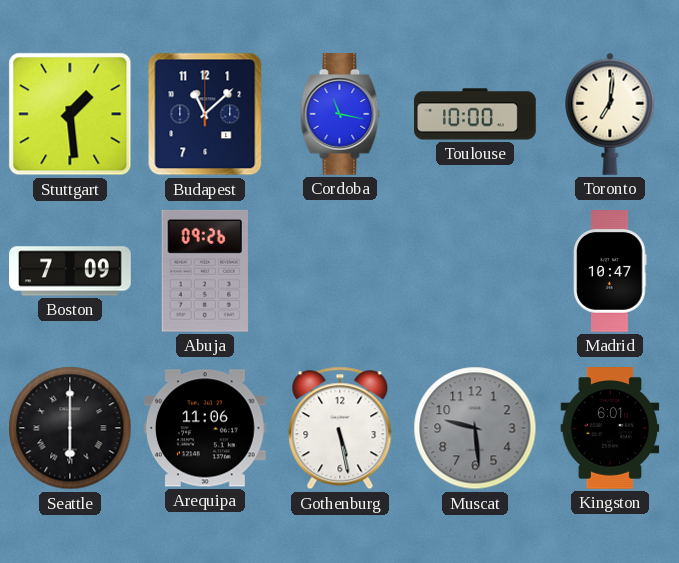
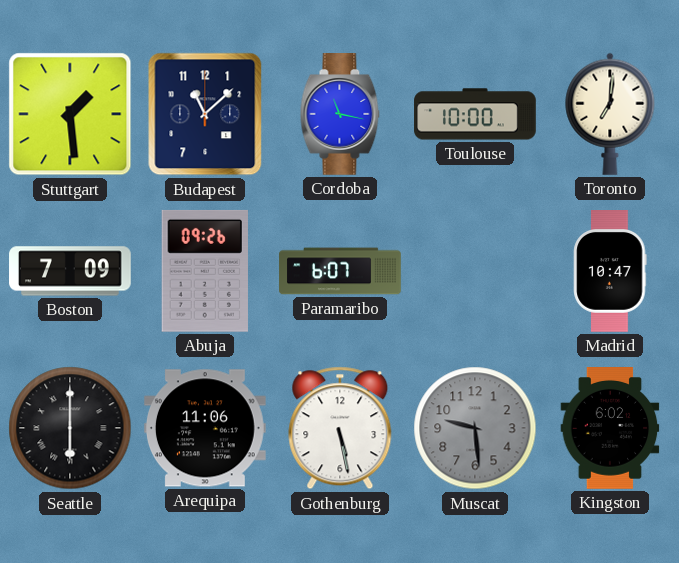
Paramaribo: none -> 6:07
Kingston: 6:01 -> 6:02
